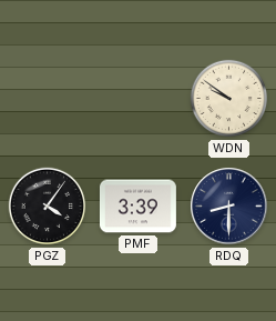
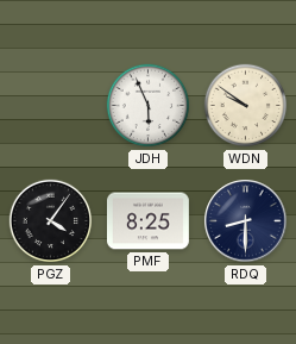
JDH: none -> 5:56
PMF: 3:39 -> 8:25
